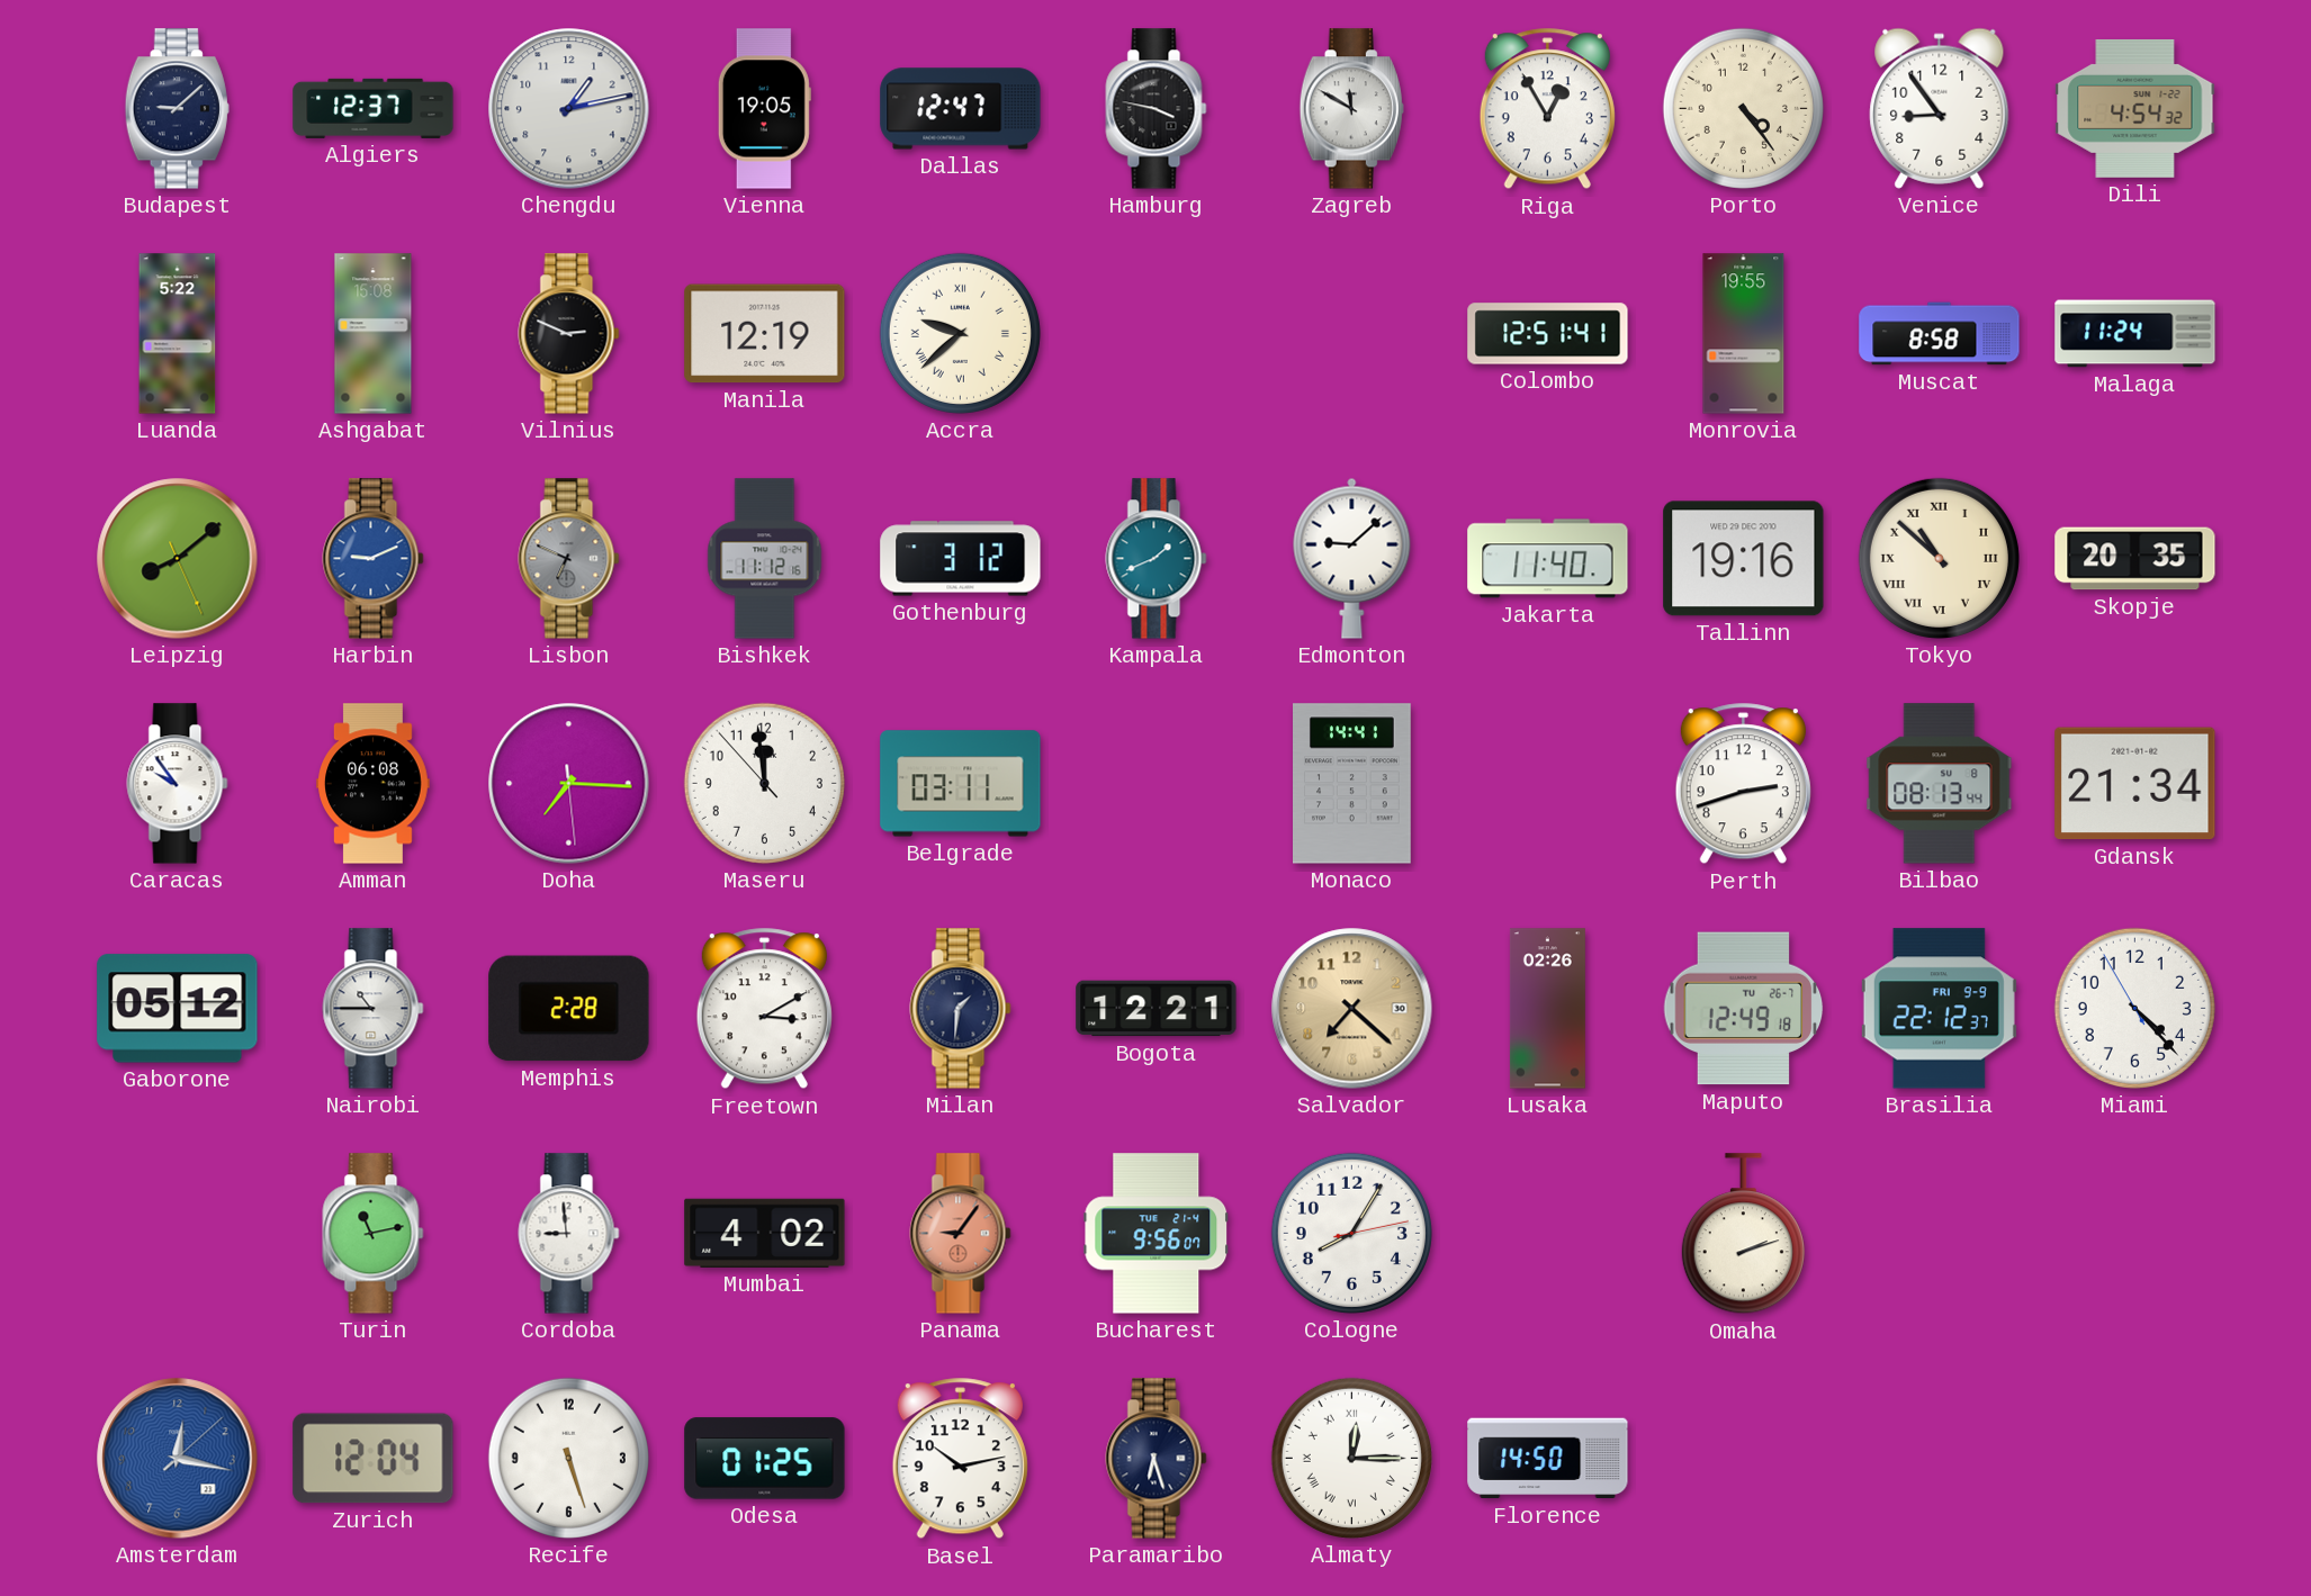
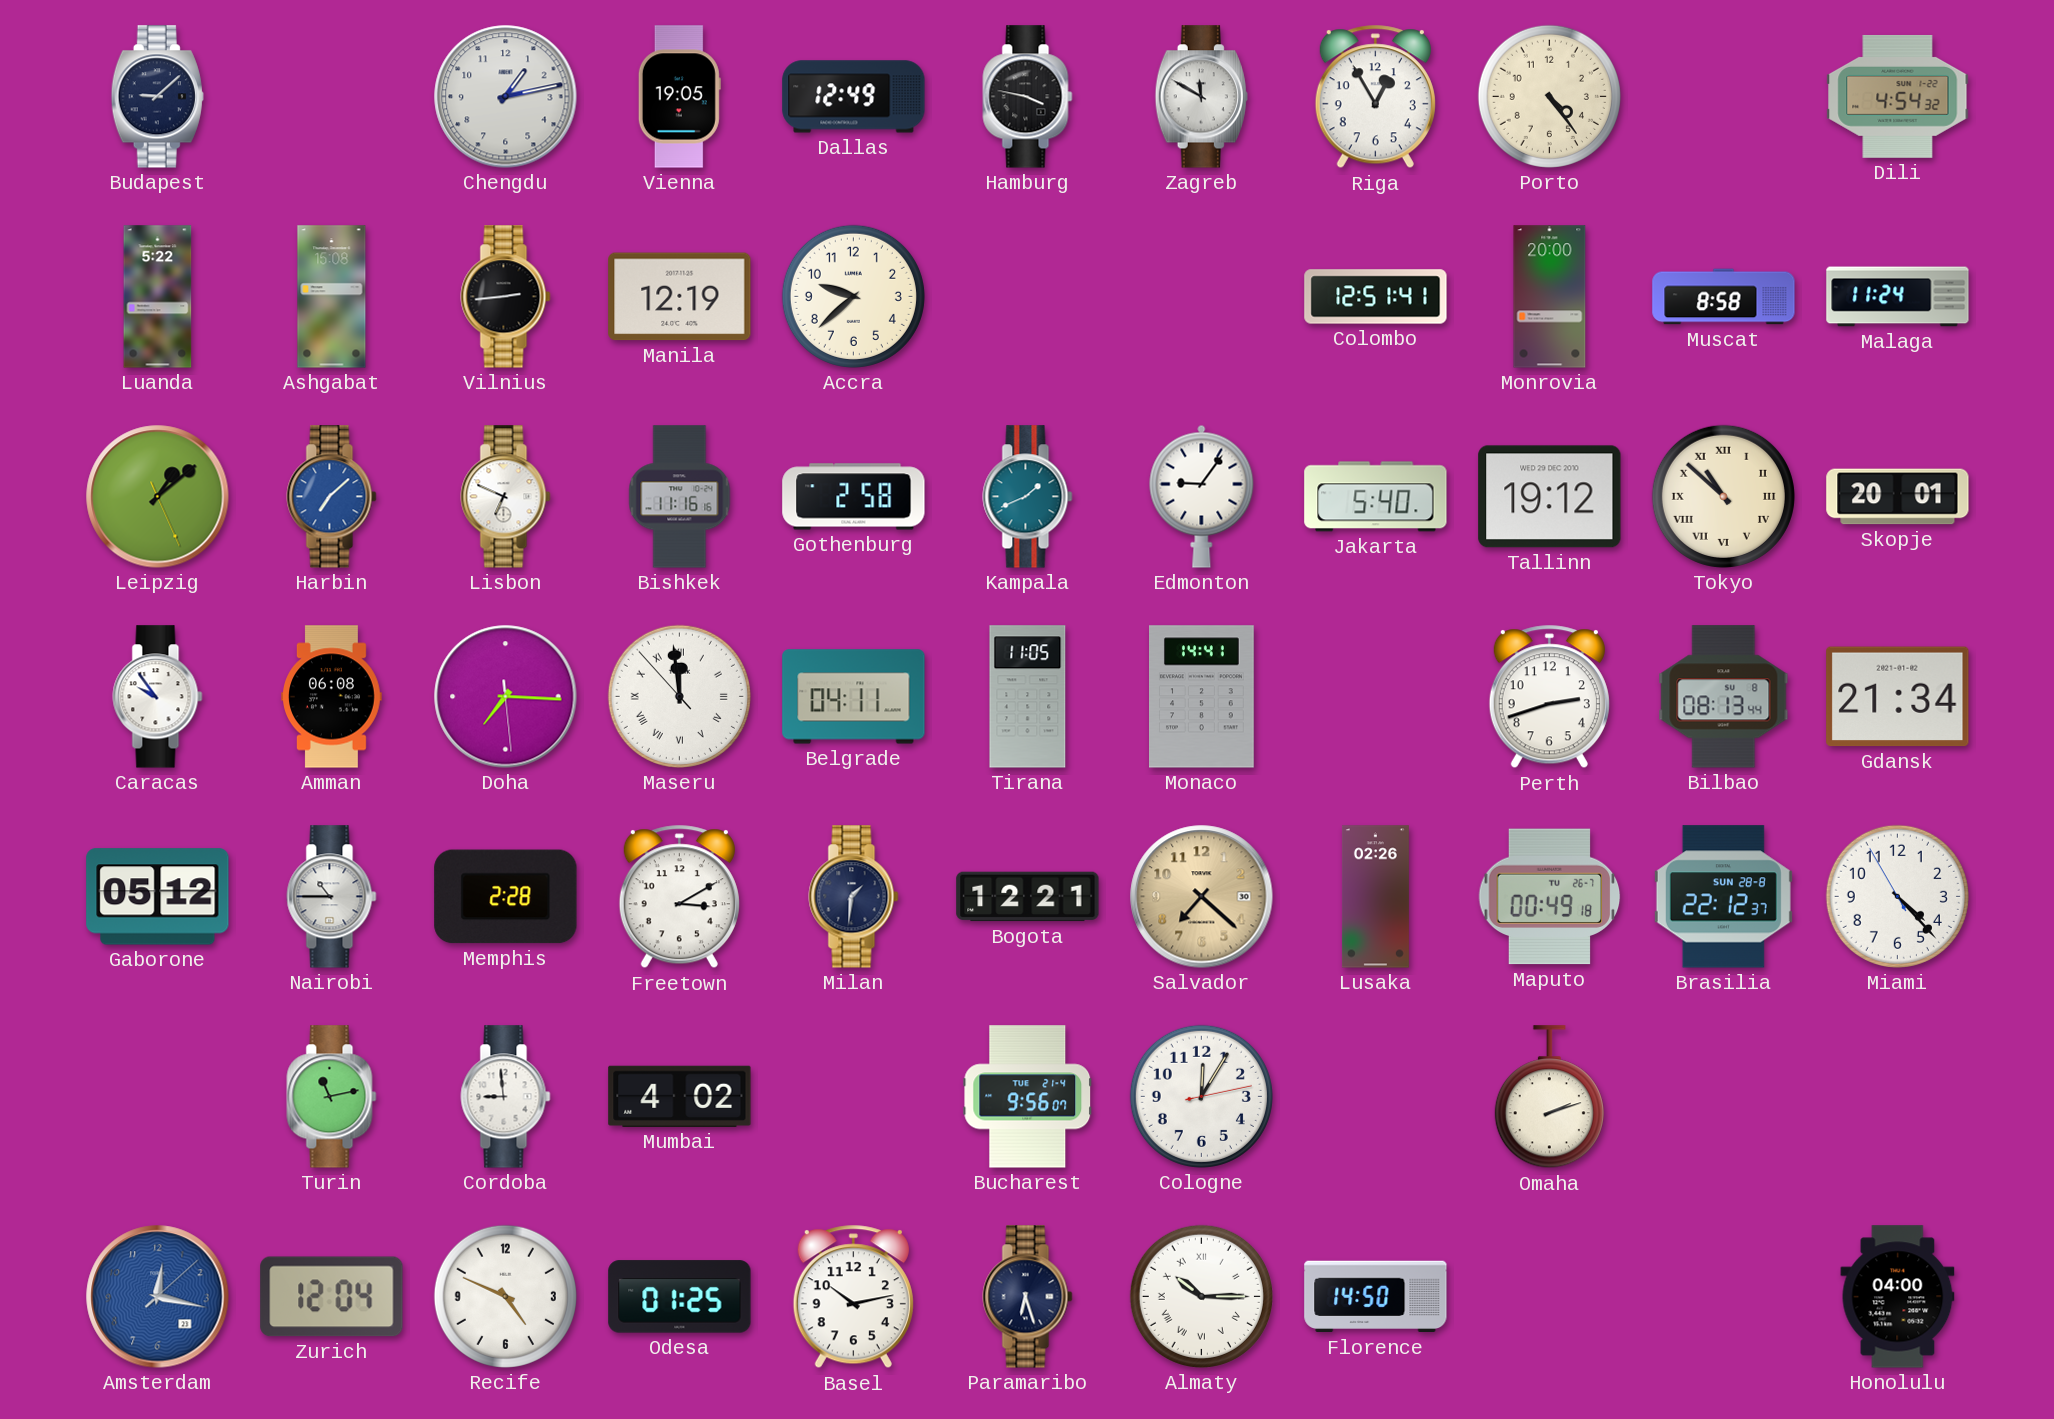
Algiers: 12:37 -> none
Dallas: 12:47 -> 12:49
Venice: 8:54 -> none
Vilnius: 2:49 -> 2:44
Accra numerals: Roman -> Arabic
Monrovia: 19:55 -> 20:00
Leipzig: 8:08 -> 1:08
Harbin: 9:11 -> 7:08
Lisbon dial: grey -> white
Bishkek: 11:12 -> 11:16
Gothenburg: 3:12 -> 2:58
Edmonton: 9:08 -> 9:06
Jakarta: 11:40 -> 5:40
Tallinn: 19:16 -> 19:12
Skopje: 20:35 -> 20:01
Maseru numerals: Arabic -> Roman
Belgrade: 03:11 -> 04:11
Tirana: none -> 11:05
Maputo: 12:49 -> 00:49
Brasilia date: FRI 9-9 -> SUN 28-8
Panama: 9:06 -> none
Cologne: 8:05 -> 12:05
Recife: 5:27 -> 4:49
Almaty: 12:15 -> 10:15
Honolulu: none -> 04:00
